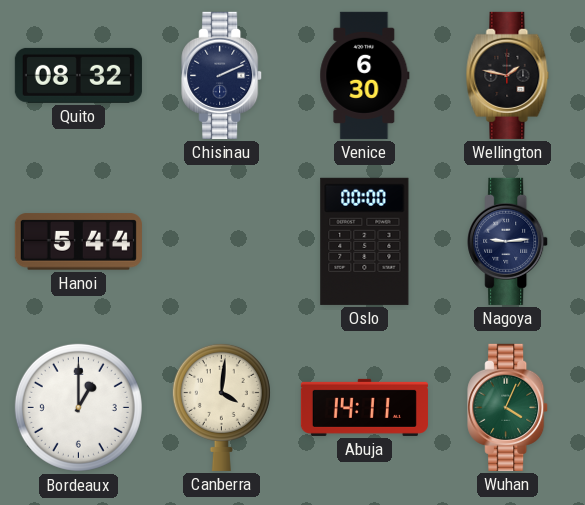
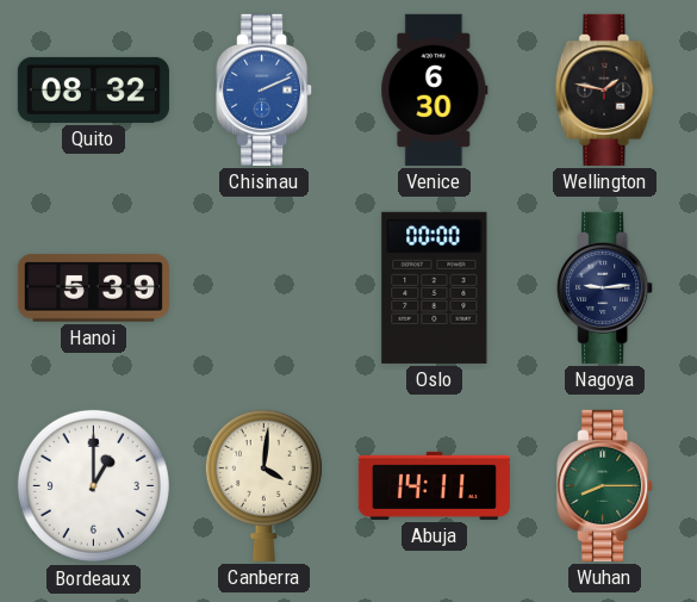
Chisinau dial: navy -> blue
Hanoi: 5:44 -> 5:39
Wuhan: 4:04 -> 8:15
